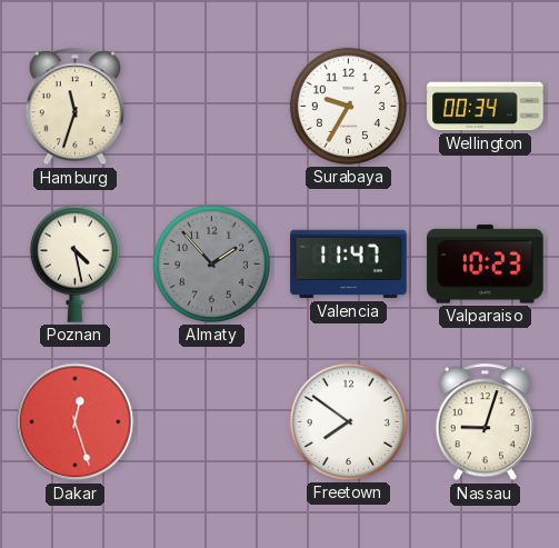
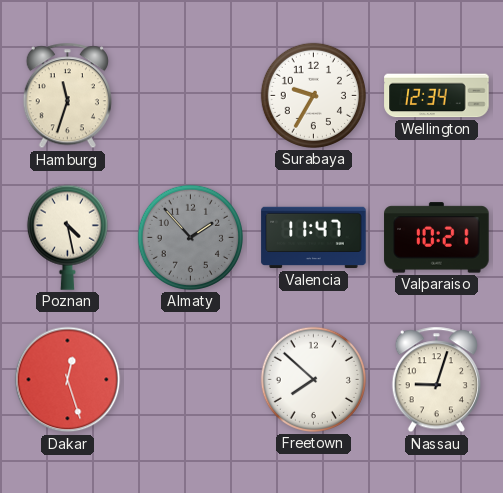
Wellington: 00:34 -> 12:34
Valparaiso: 10:23 -> 10:21
Freetown: 7:51 -> 7:52
